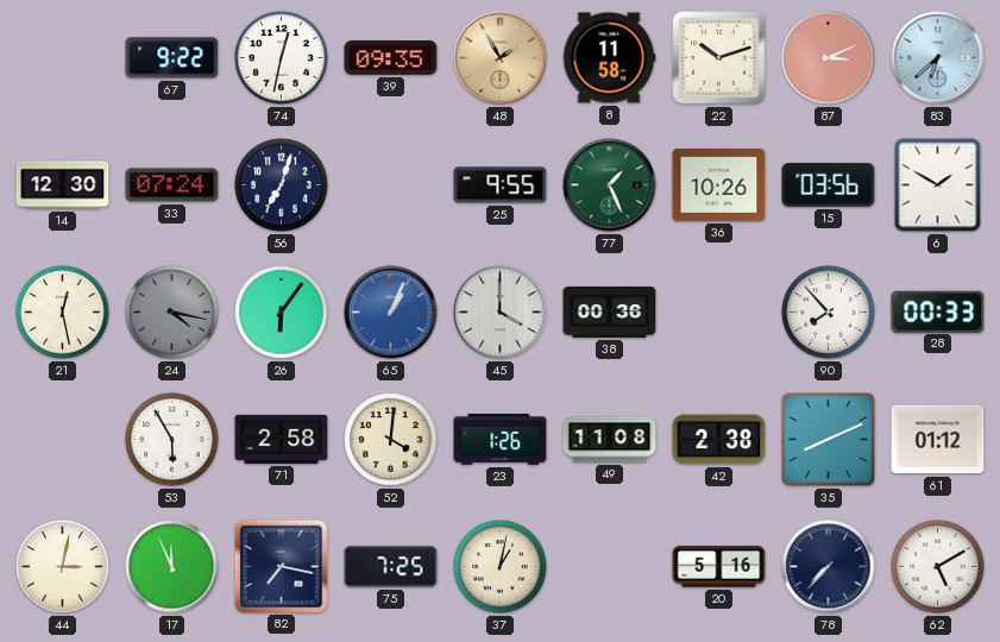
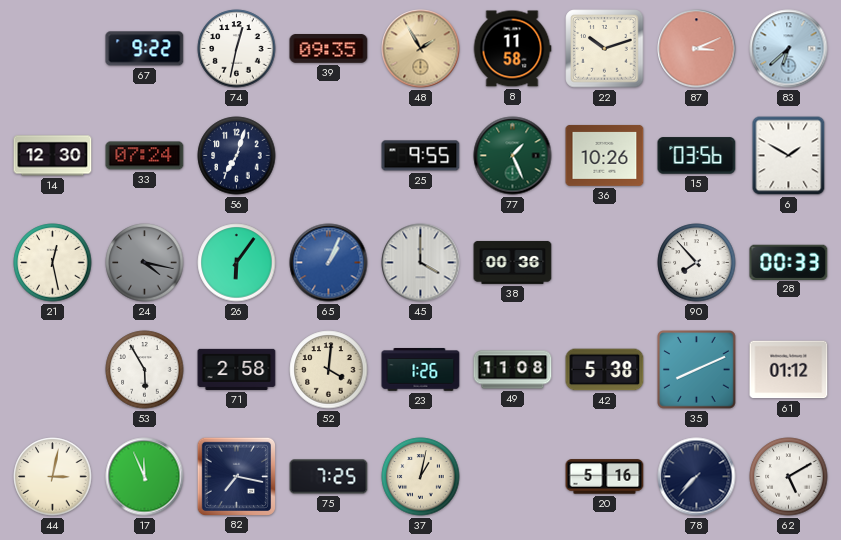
42: 2:38 -> 5:38
